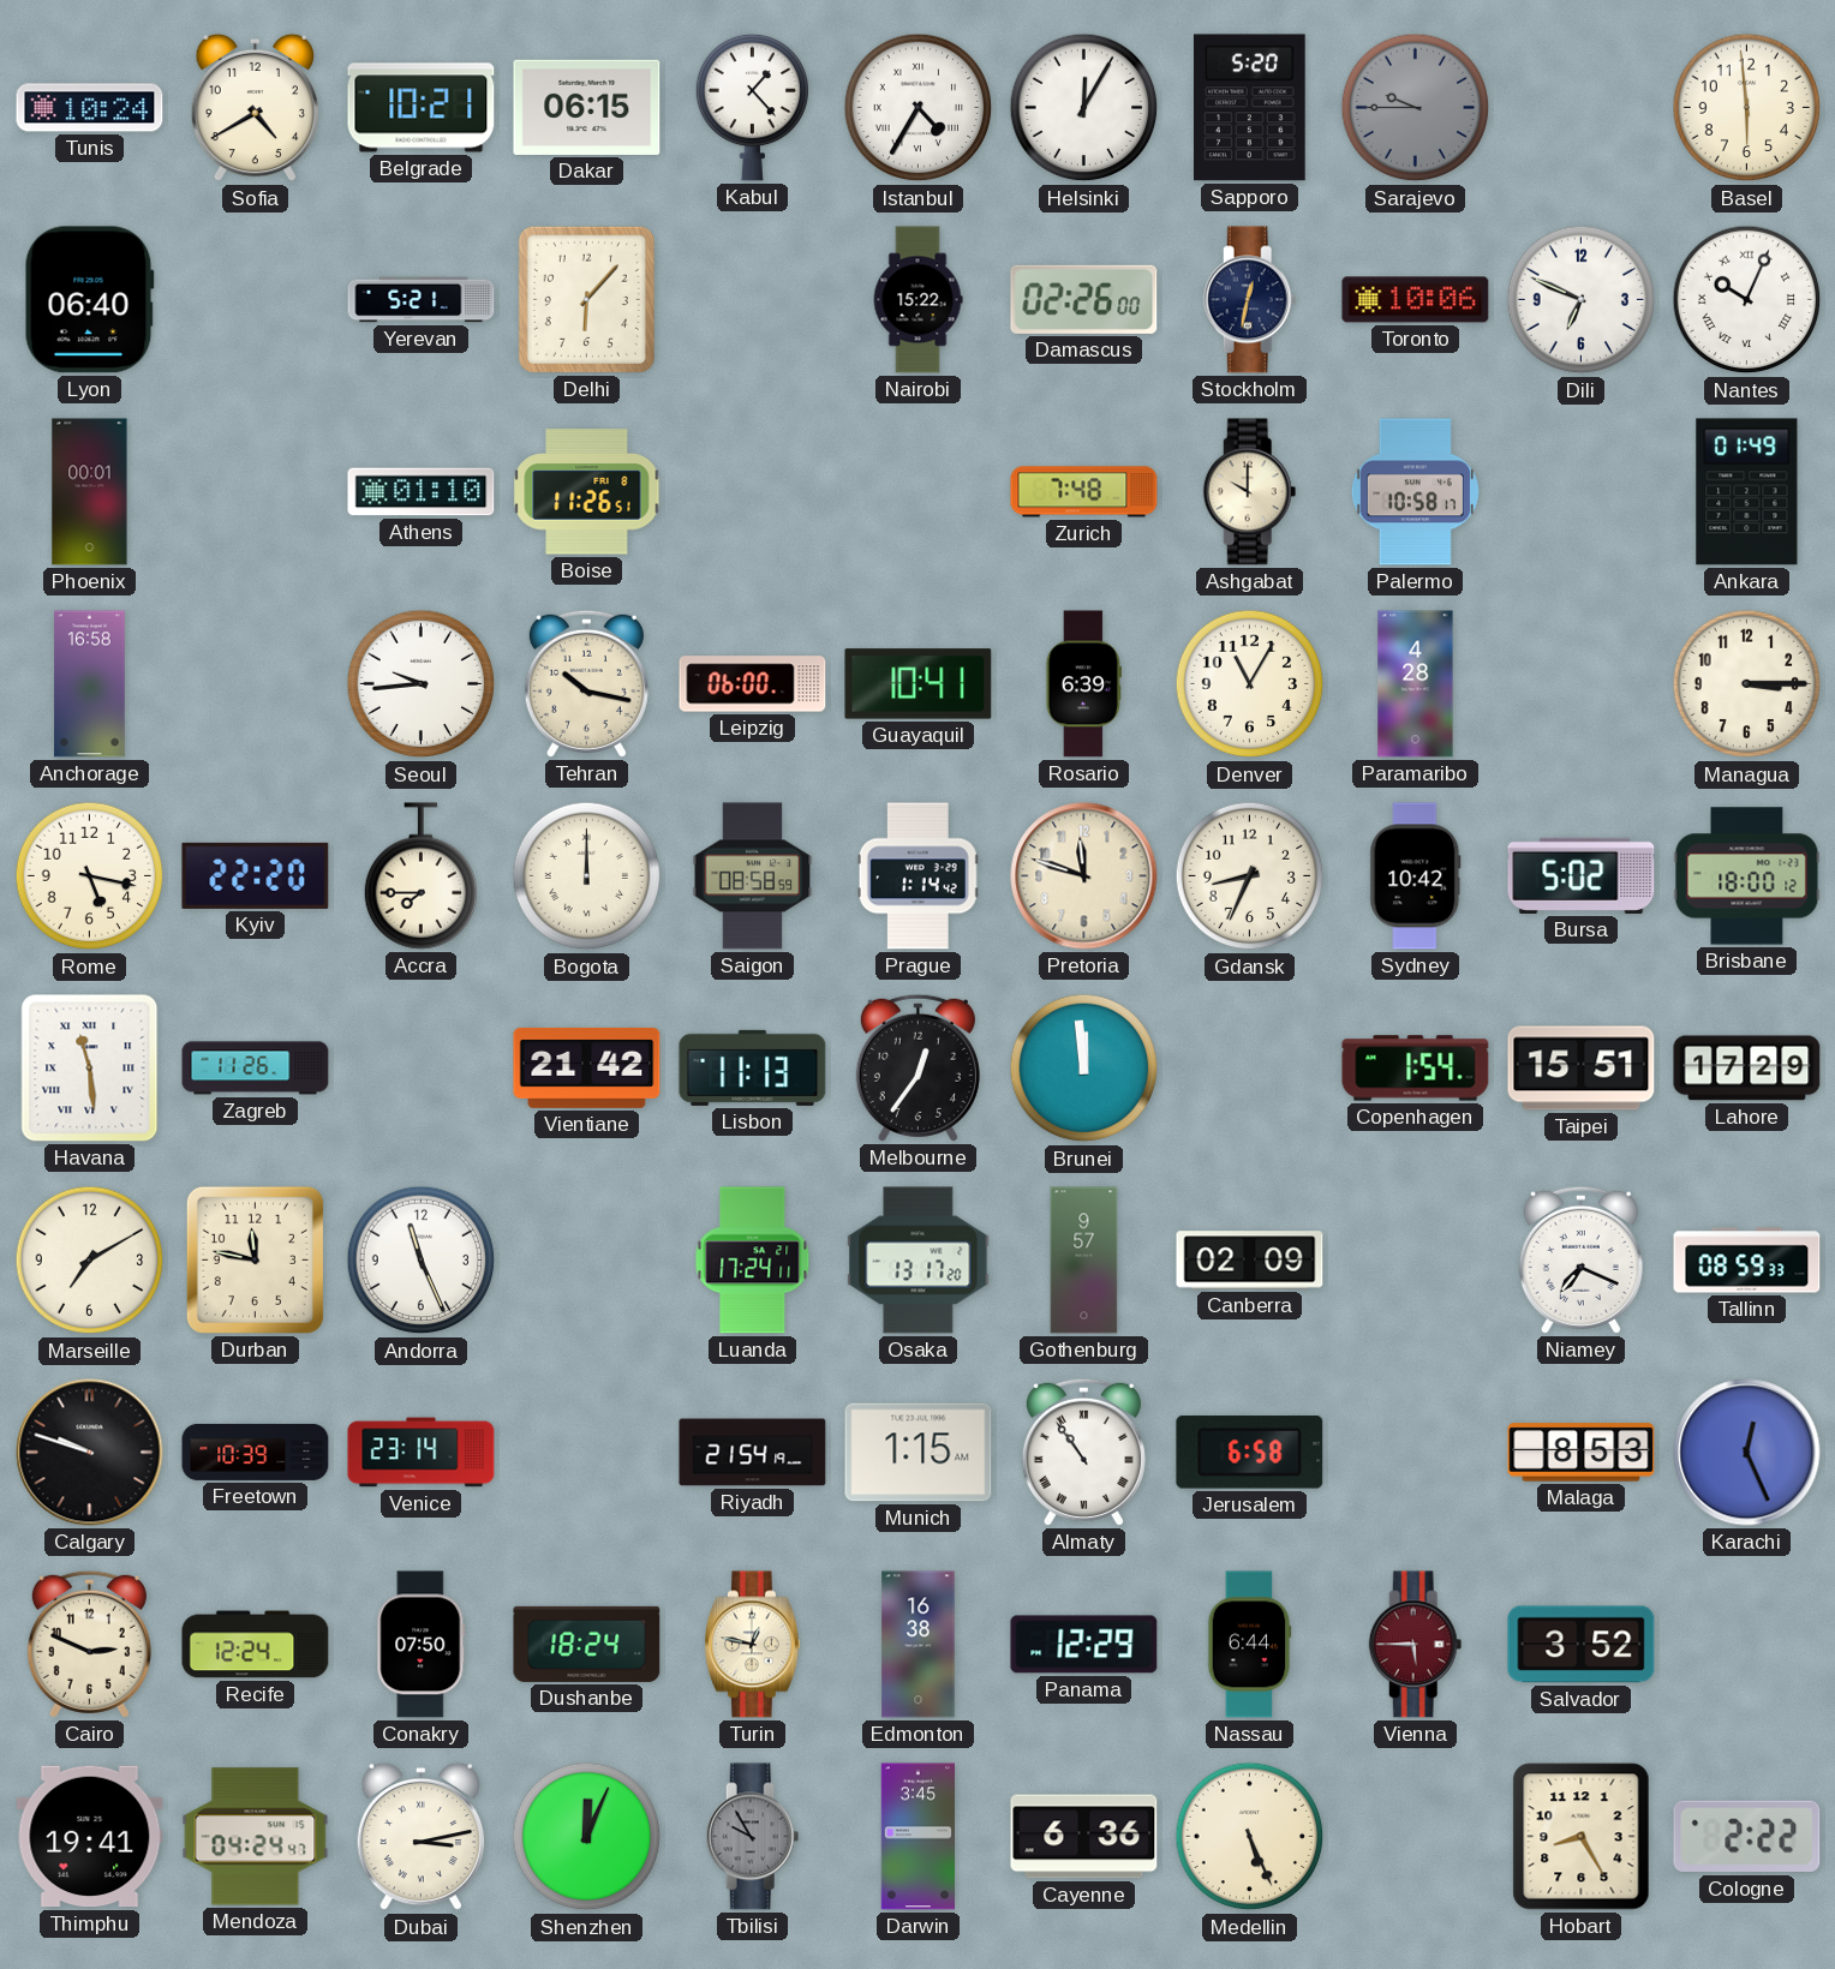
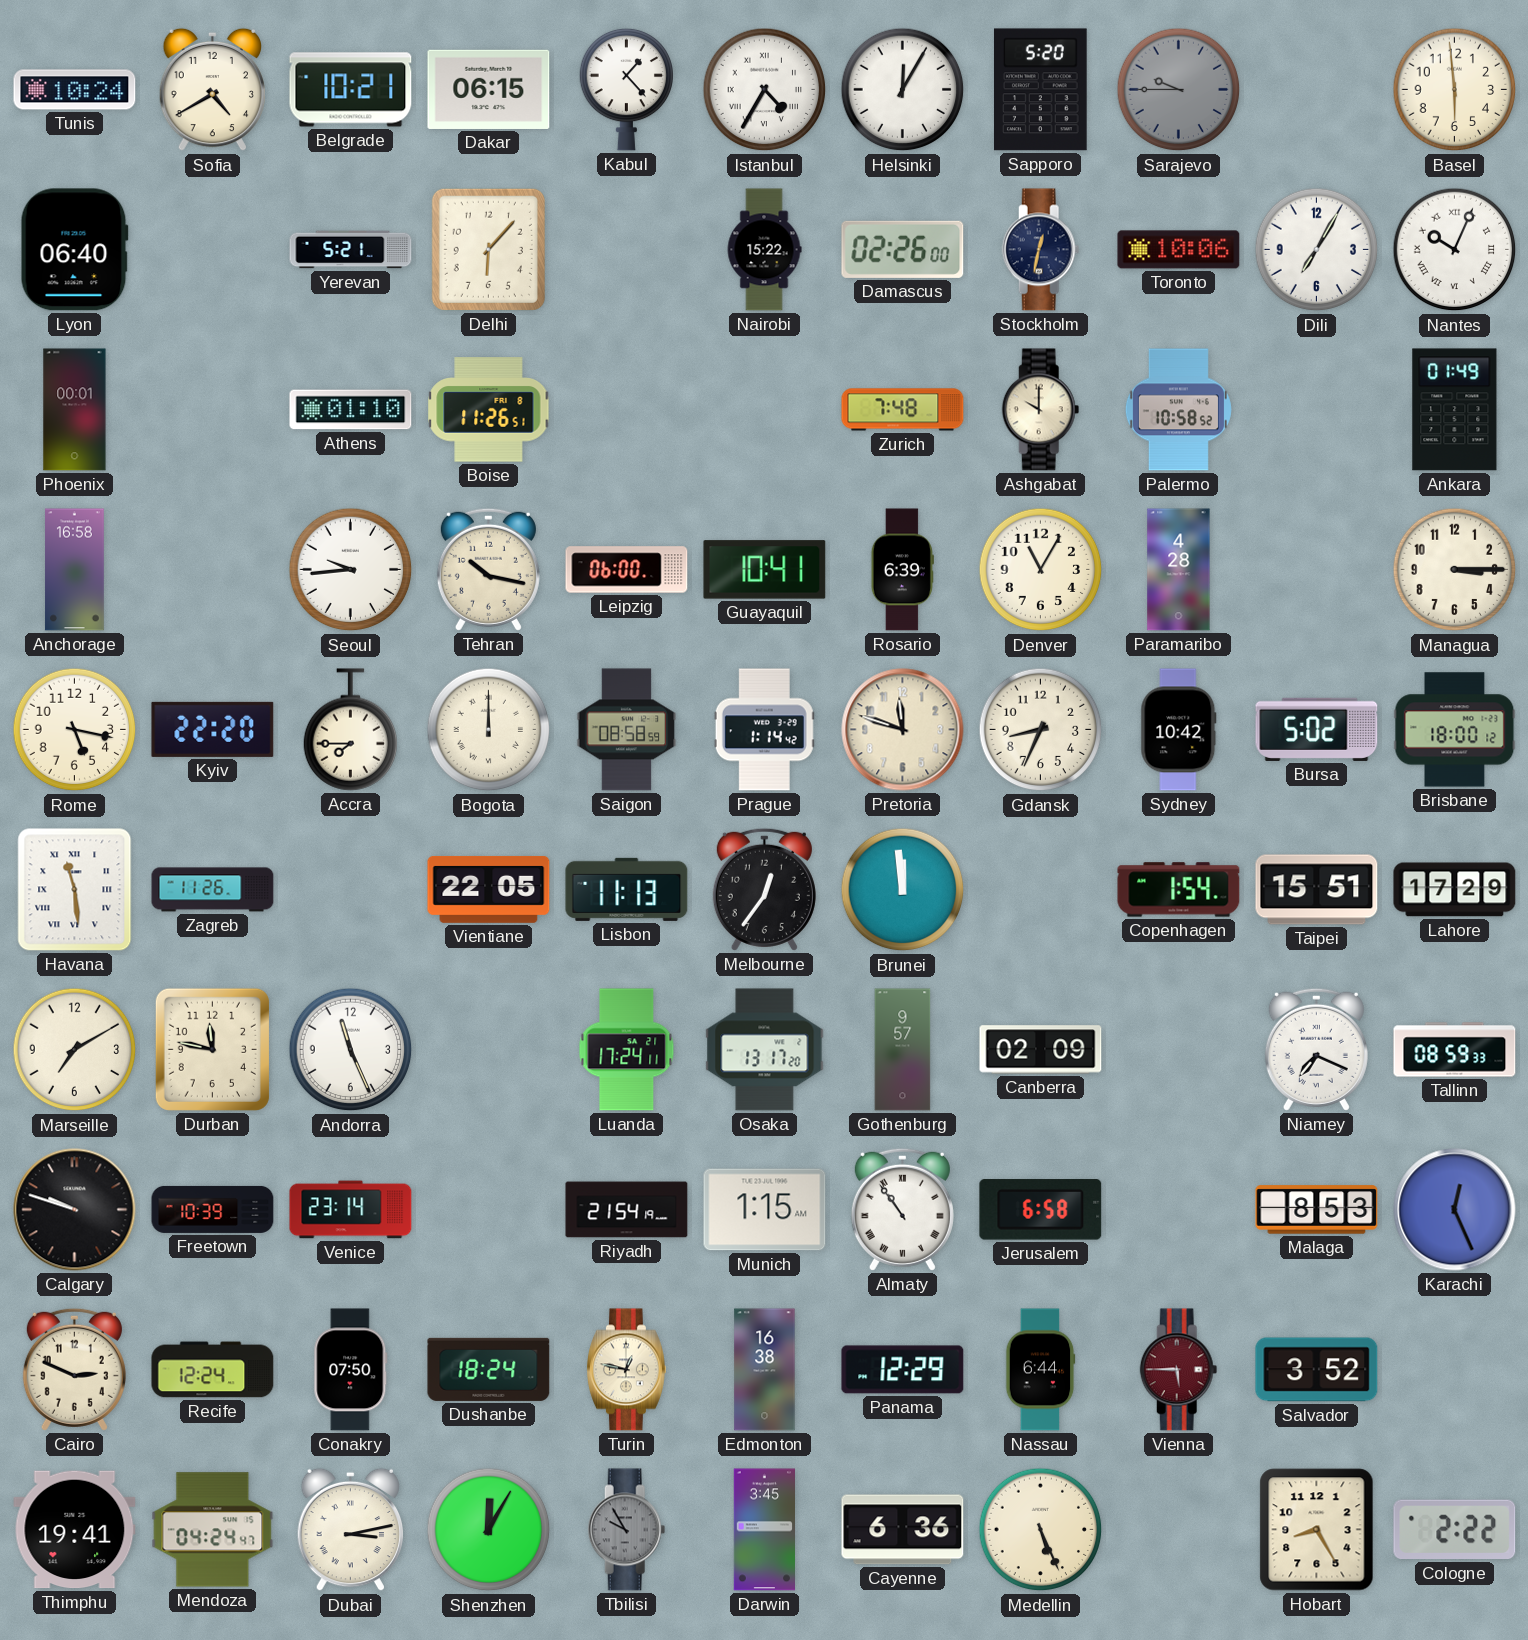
Dili: 6:49 -> 7:05
Palermo: 10:58:17 -> 10:58:52
Vientiane: 21:42 -> 22:05
Shenzhen: 12:04 -> 12:05
